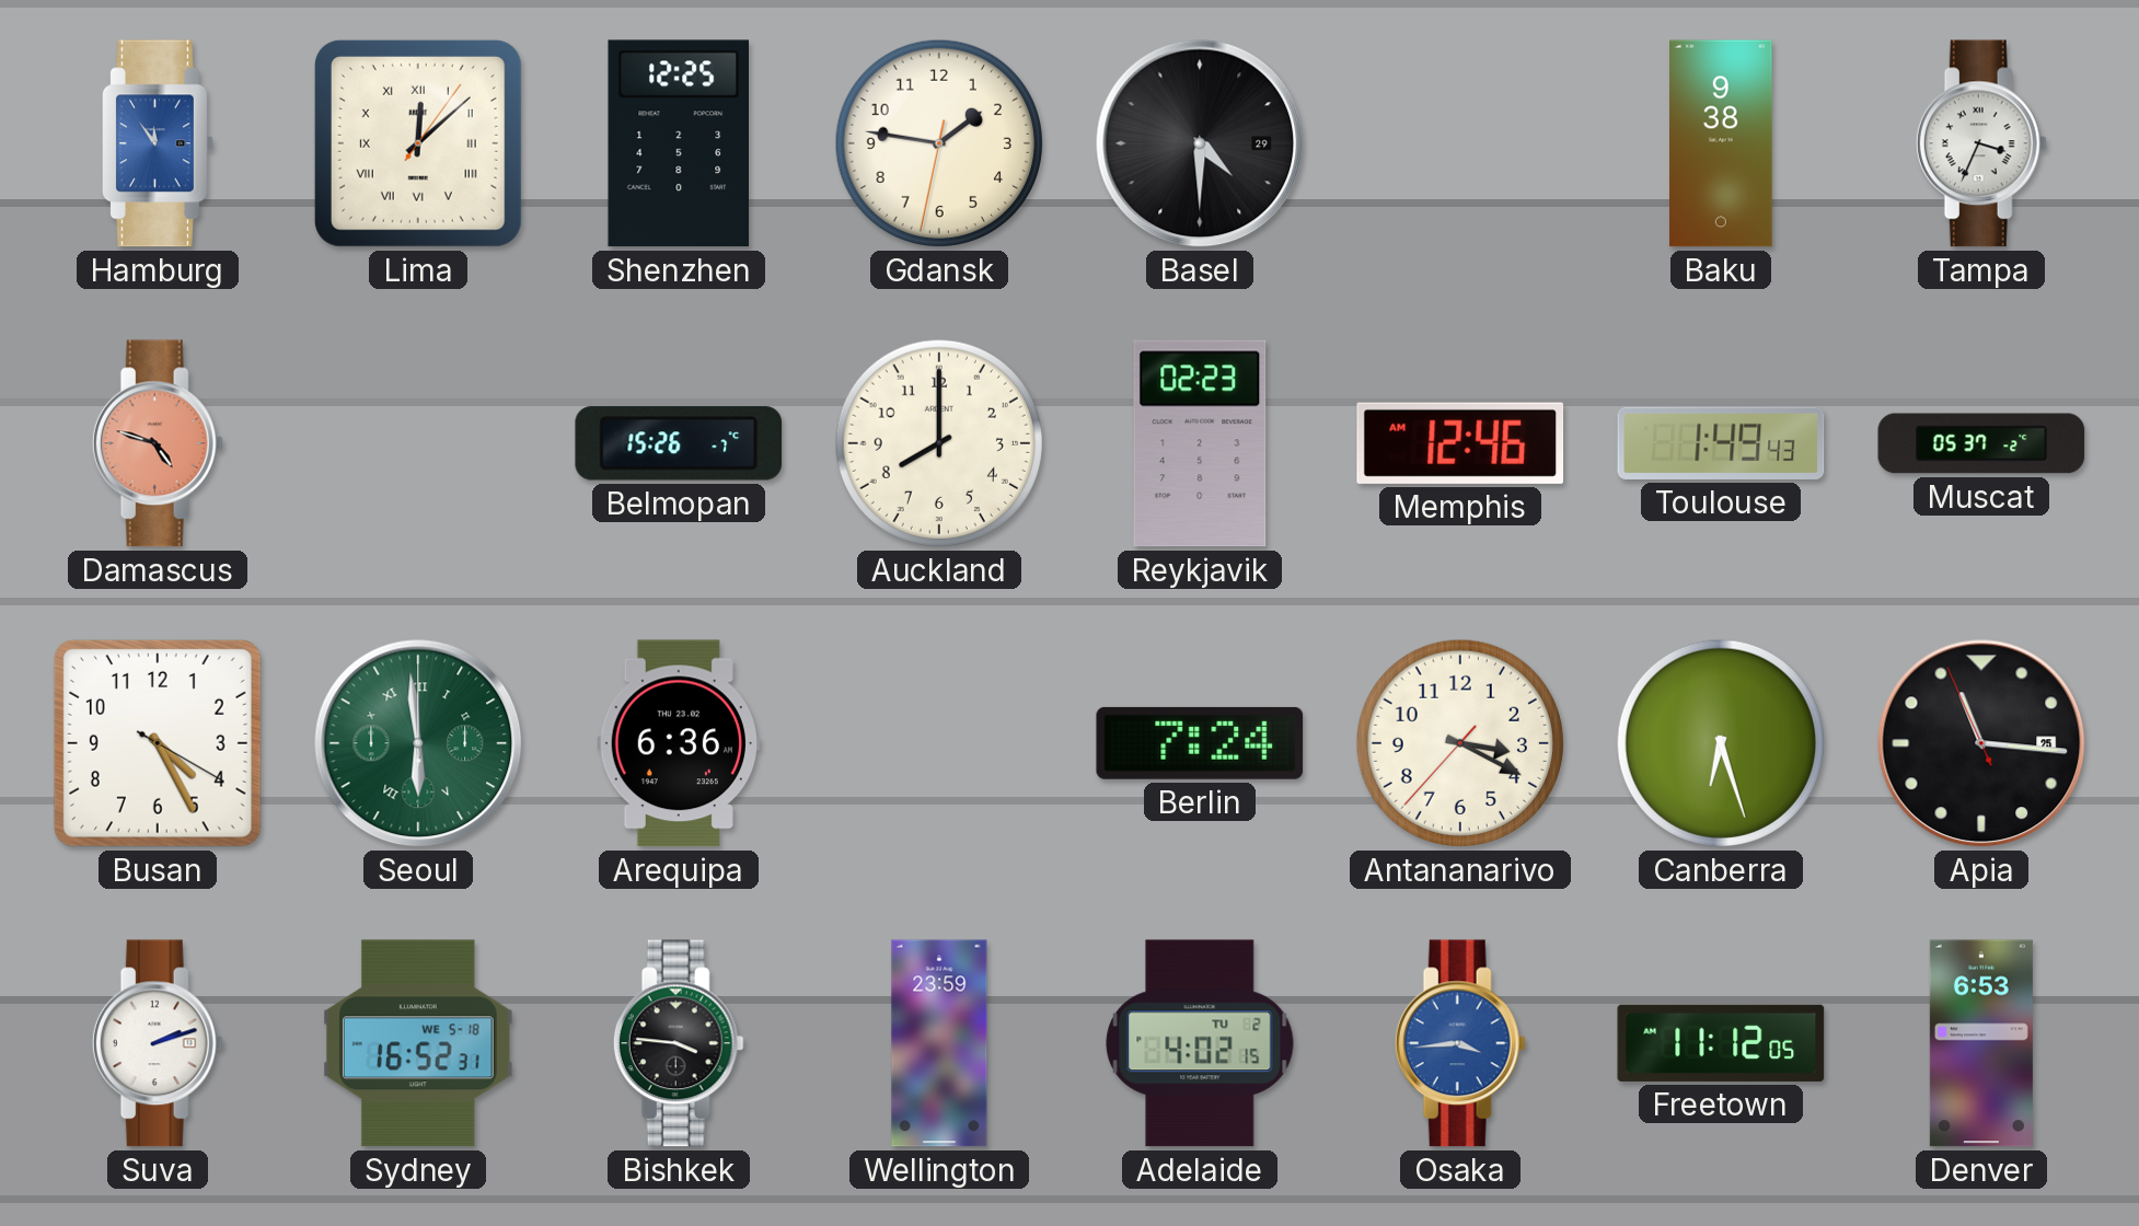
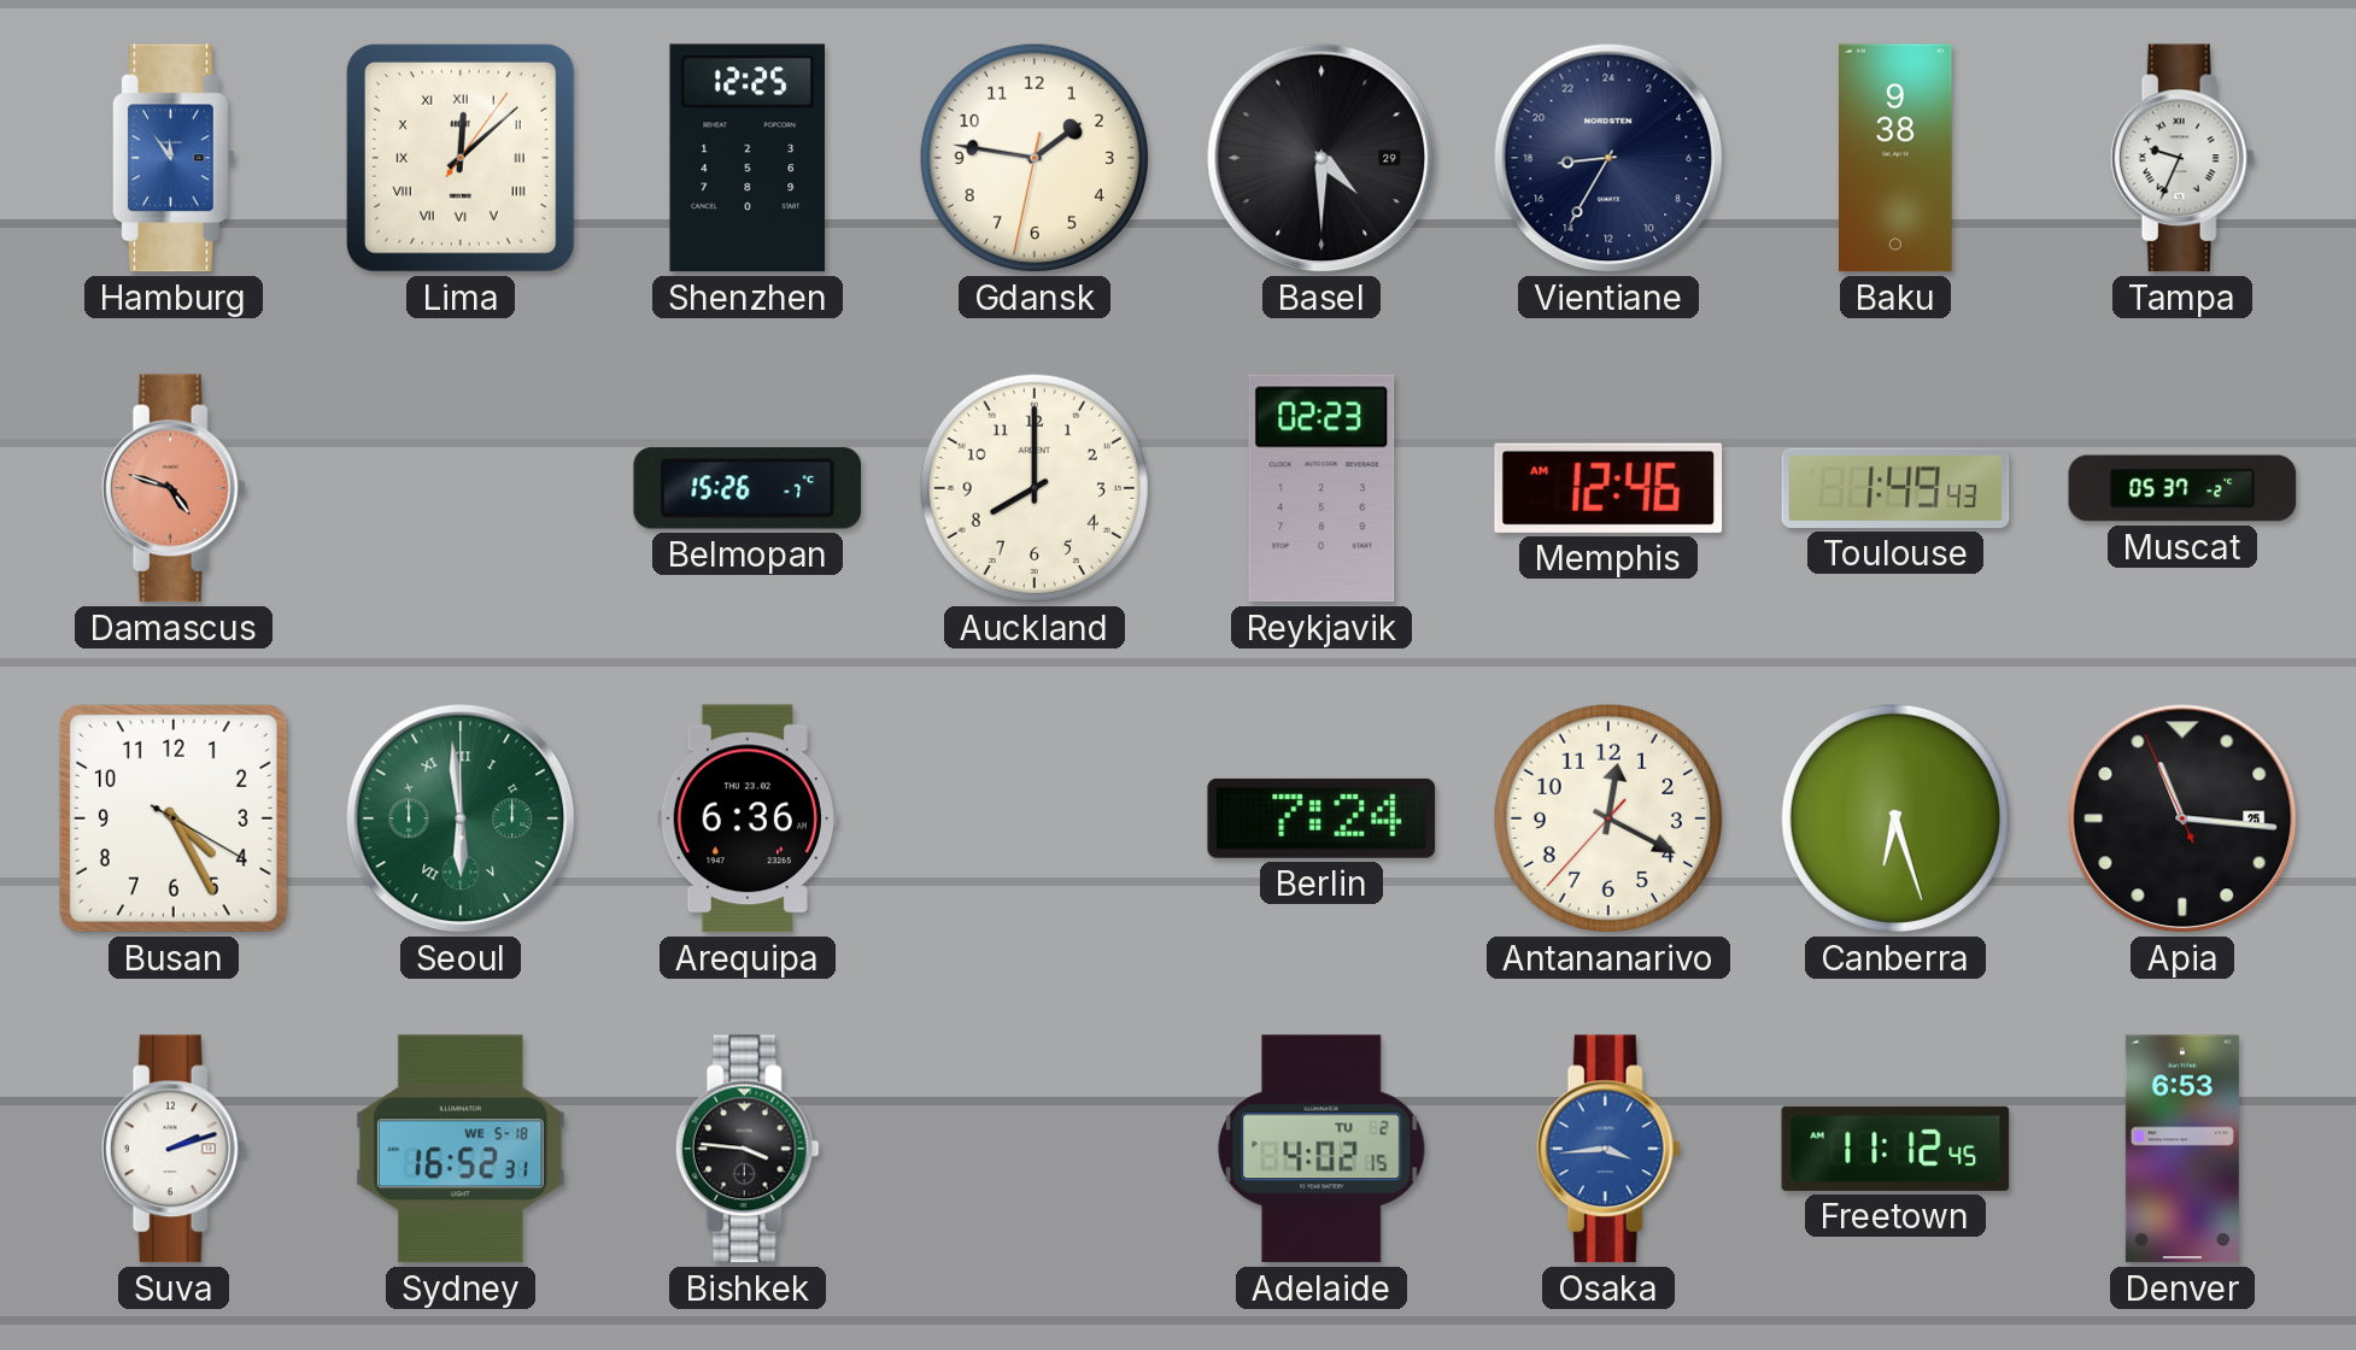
Vientiane: none -> 17:35
Tampa: 3:34 -> 9:34
Antananarivo: 3:19 -> 12:19
Wellington: 23:59 -> none
Freetown: 11:12:05 -> 11:12:45
